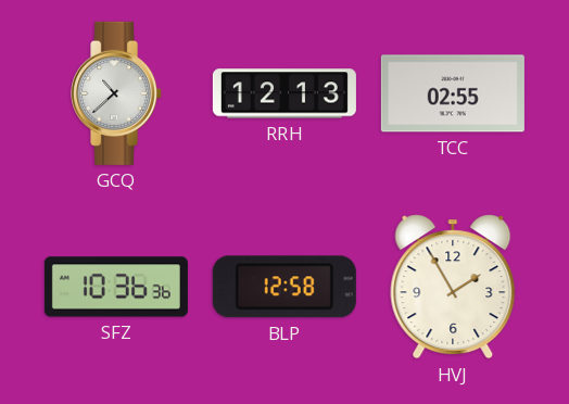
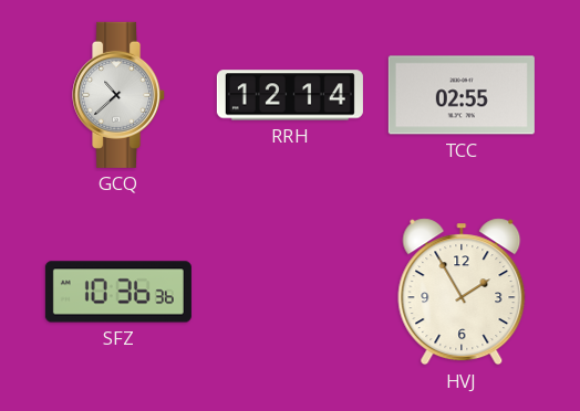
RRH: 12:13 -> 12:14
BLP: 12:58 -> none
